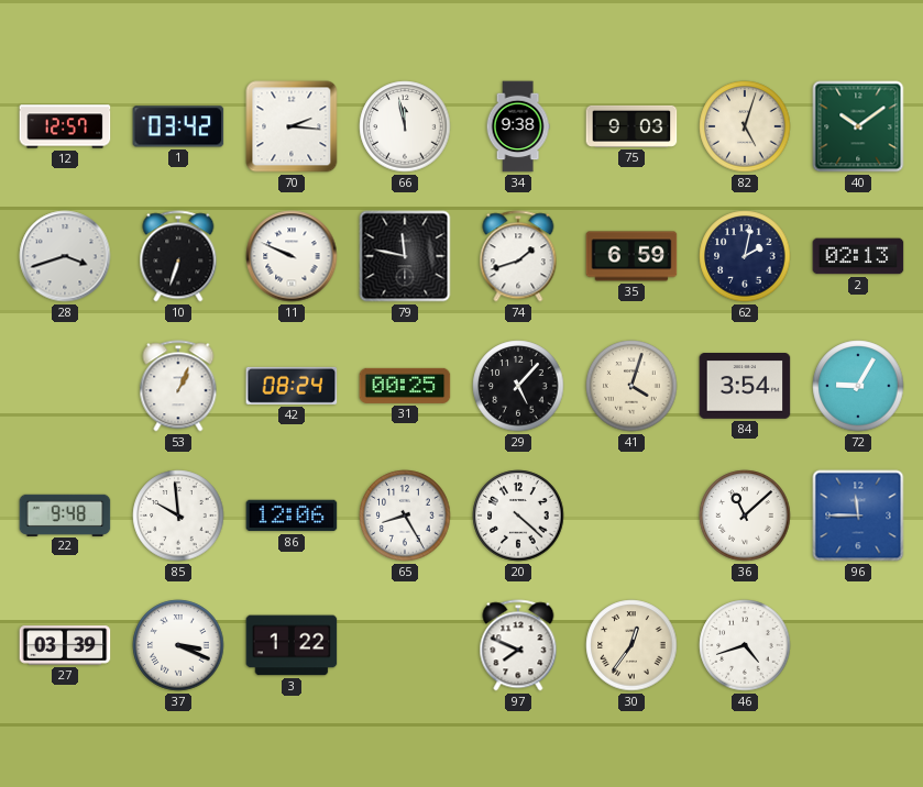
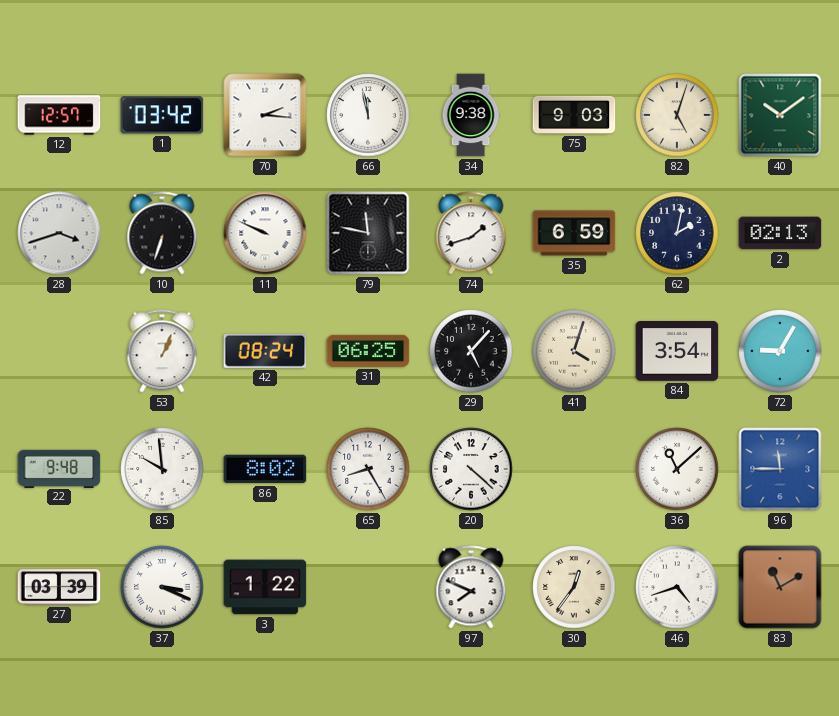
31: 00:25 -> 06:25
86: 12:06 -> 8:02
83: none -> 11:10
